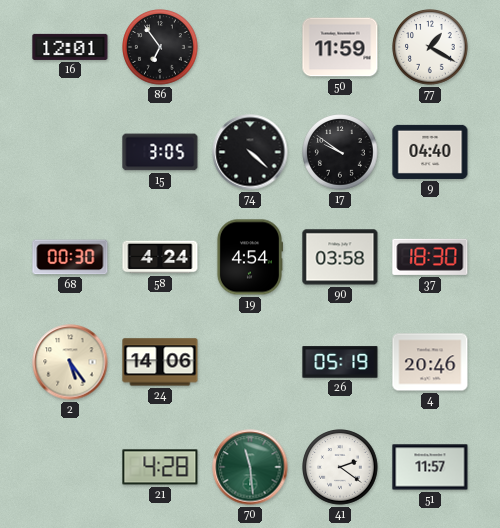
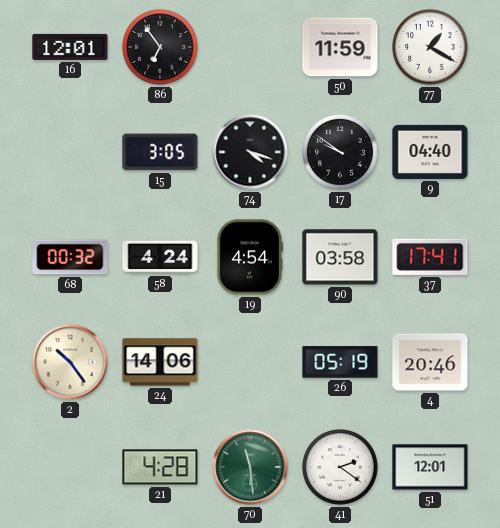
74: 4:22 -> 4:18
68: 00:30 -> 00:32
37: 18:30 -> 17:41
2: 5:24 -> 10:24
51: 11:57 -> 12:01
